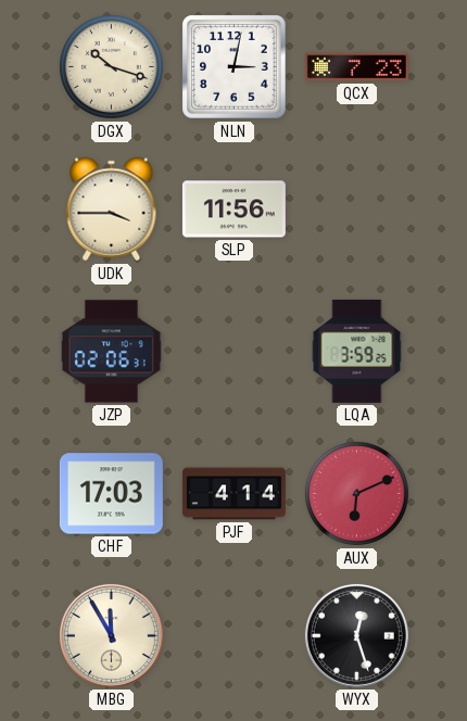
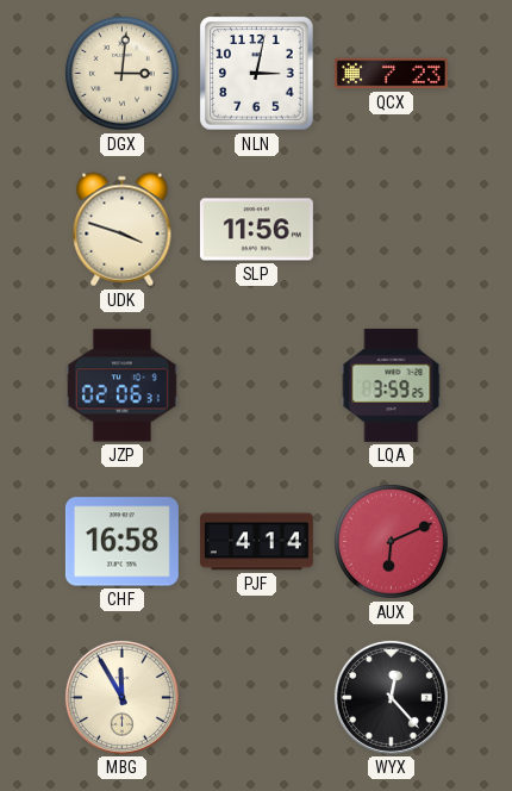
DGX: 10:18 -> 3:01
UDK: 3:45 -> 3:48
CHF: 17:03 -> 16:58
WYX: 12:27 -> 12:23
